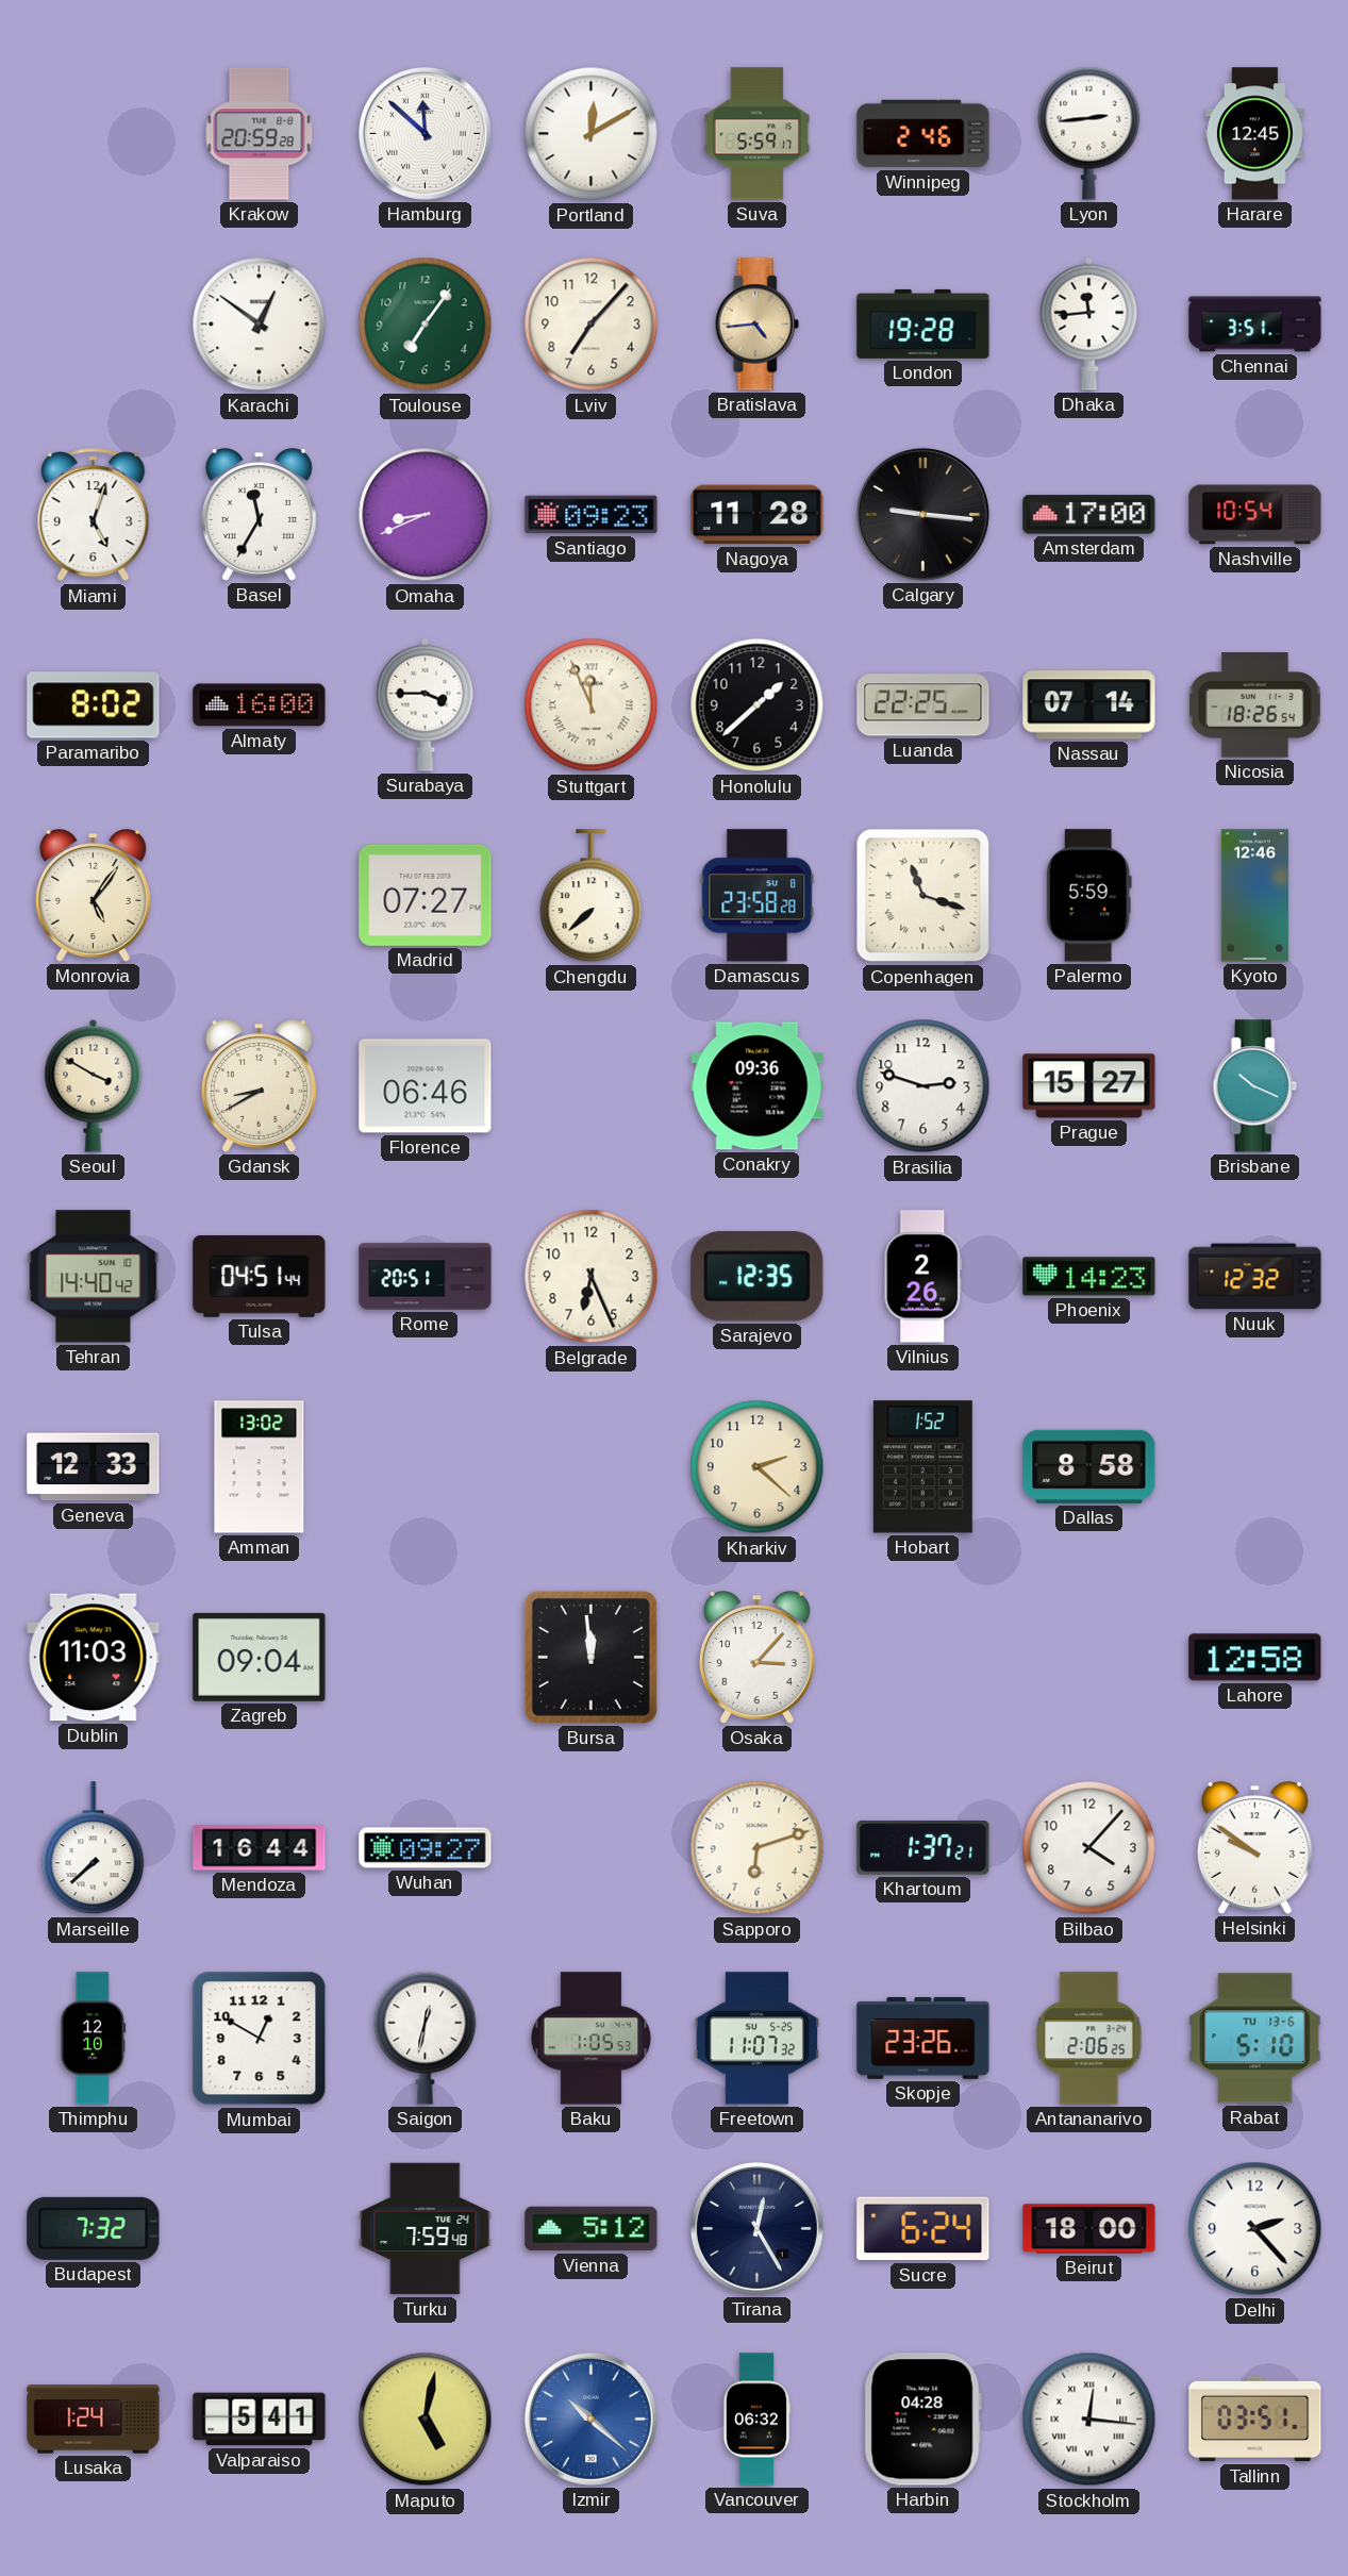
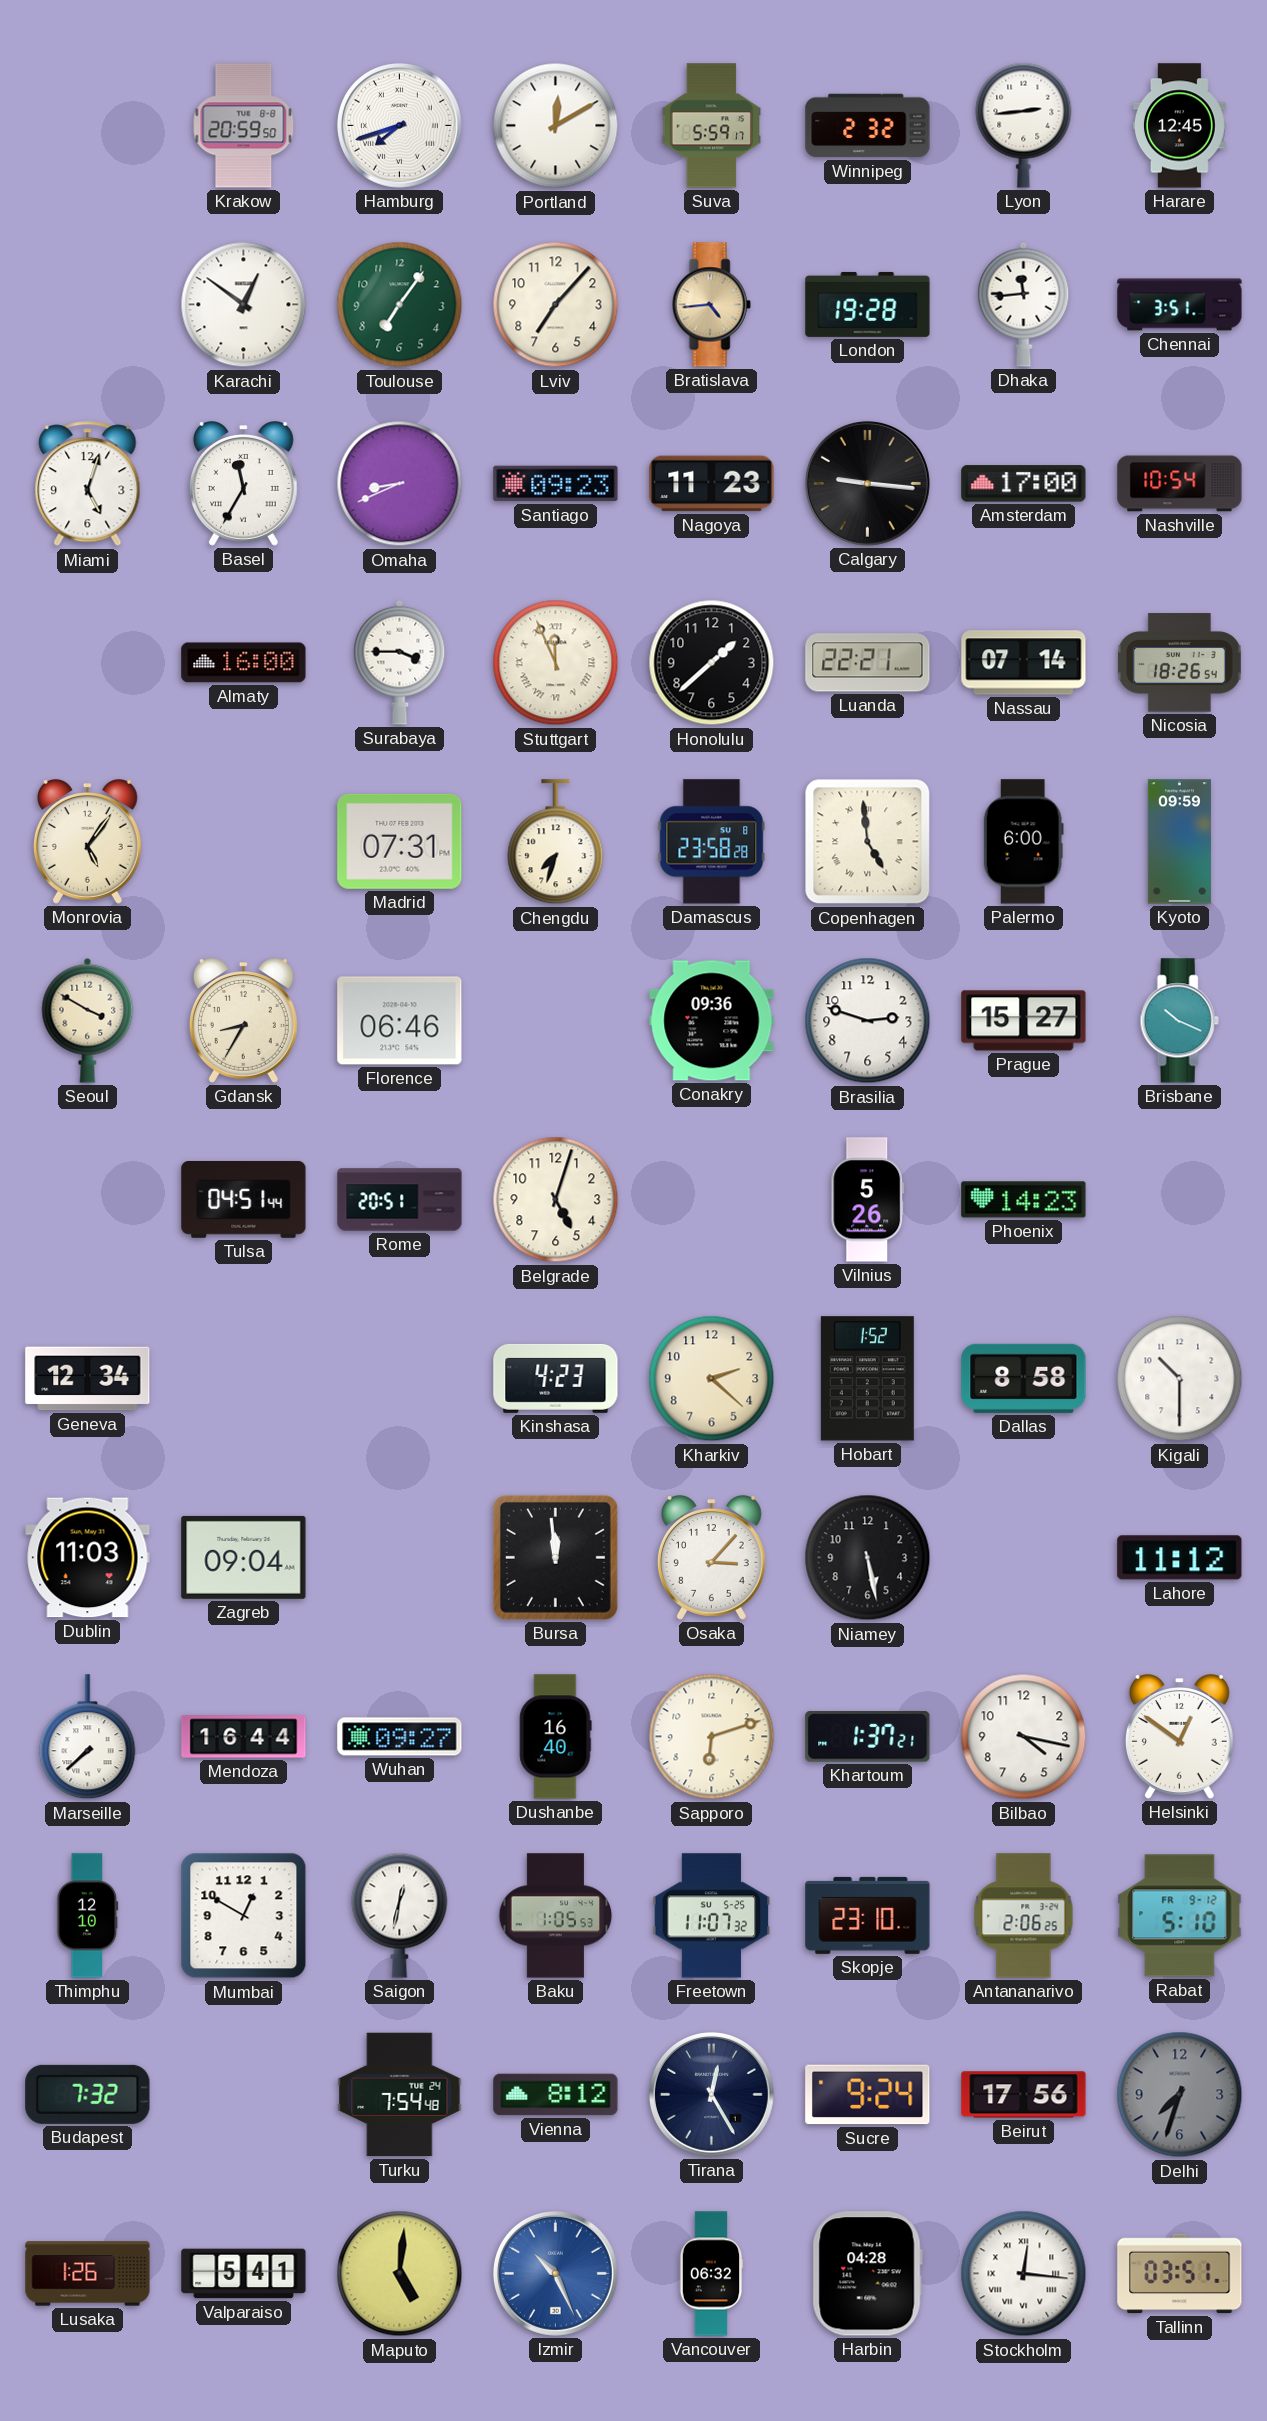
Krakow: 20:59:28 -> 20:59:50
Hamburg: 11:52 -> 7:42
Winnipeg: 2:46 -> 2:32
Nagoya: 11:28 -> 11:23
Paramaribo: 8:02 -> none
Luanda: 22:25 -> 22:21
Madrid: 07:27 -> 07:31
Chengdu: 7:38 -> 7:33
Copenhagen: 11:18 -> 4:59
Palermo: 5:59 -> 6:00
Kyoto: 12:46 -> 09:59
Gdansk: 8:40 -> 8:35
Tehran: 14:40 -> none
Belgrade: 6:26 -> 5:03
Sarajevo: 12:35 -> none
Vilnius: 2:26 -> 5:26
Nuuk: 12:32 -> none
Geneva: 12:33 -> 12:34
Amman: 13:02 -> none
Kinshasa: none -> 4:23
Kigali: none -> 10:30
Niamey: none -> 5:28
Lahore: 12:58 -> 11:12
Dushanbe: none -> 16:40
Bilbao: 4:07 -> 4:17
Helsinki: 9:51 -> 12:51
Skopje: 23:26 -> 23:10
Rabat date: TU 13-6 -> FR 9-12
Turku: 7:59 -> 7:54
Vienna: 5:12 -> 8:12
Sucre: 6:24 -> 9:24
Beirut: 18:00 -> 17:56
Delhi: 2:23 -> 7:33
Delhi dial: white -> grey
Lusaka: 1:24 -> 1:26
Maputo: 5:02 -> 5:01
Izmir: 10:22 -> 10:26
